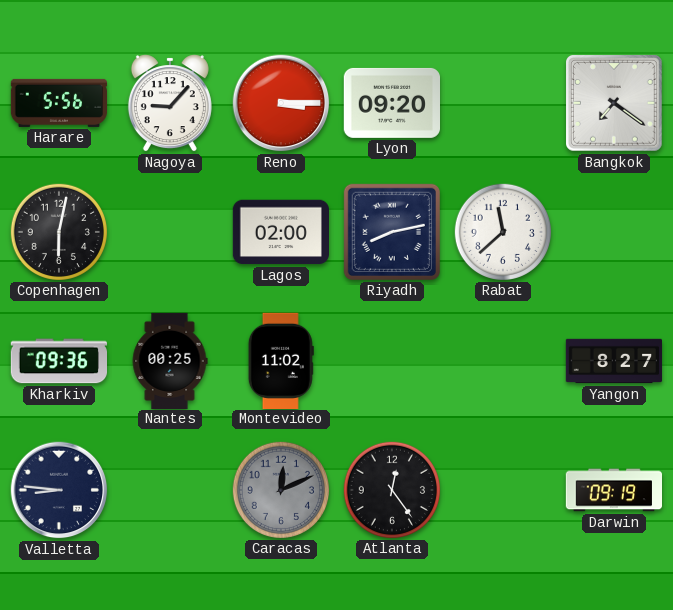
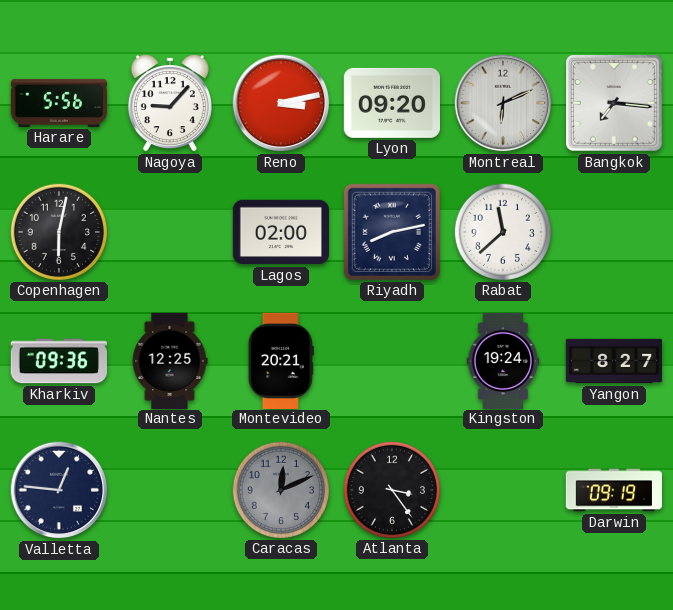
Reno: 3:15 -> 3:13
Montreal: none -> 6:11
Bangkok: 7:21 -> 7:16
Nantes: 00:25 -> 12:25
Montevideo: 11:02 -> 20:21
Kingston: none -> 19:24
Valletta: 8:46 -> 12:46
Atlanta: 12:24 -> 3:24
